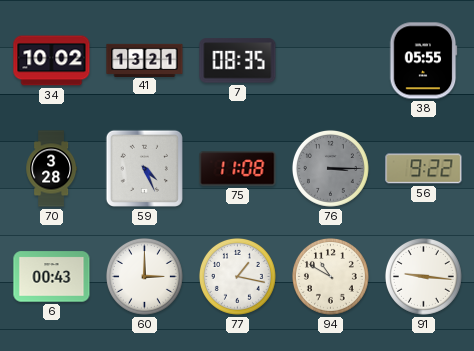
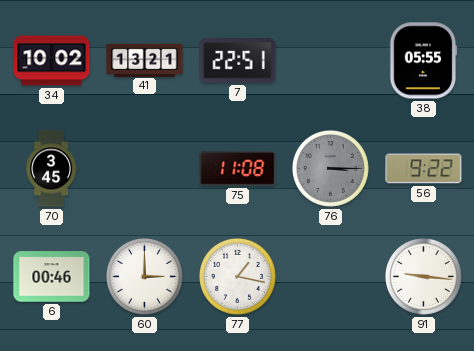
7: 08:35 -> 22:51
70: 3:28 -> 3:45
59: 4:26 -> none
6: 00:43 -> 00:46
94: 10:50 -> none
